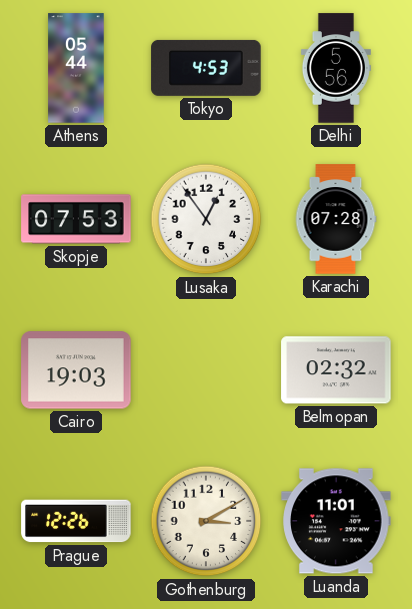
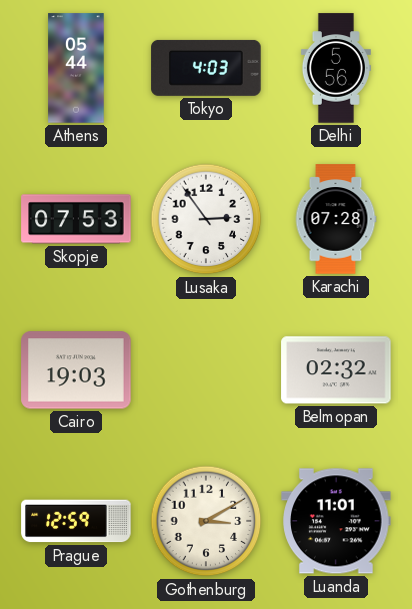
Tokyo: 4:53 -> 4:03
Lusaka: 12:54 -> 2:54
Prague: 12:26 -> 12:59
